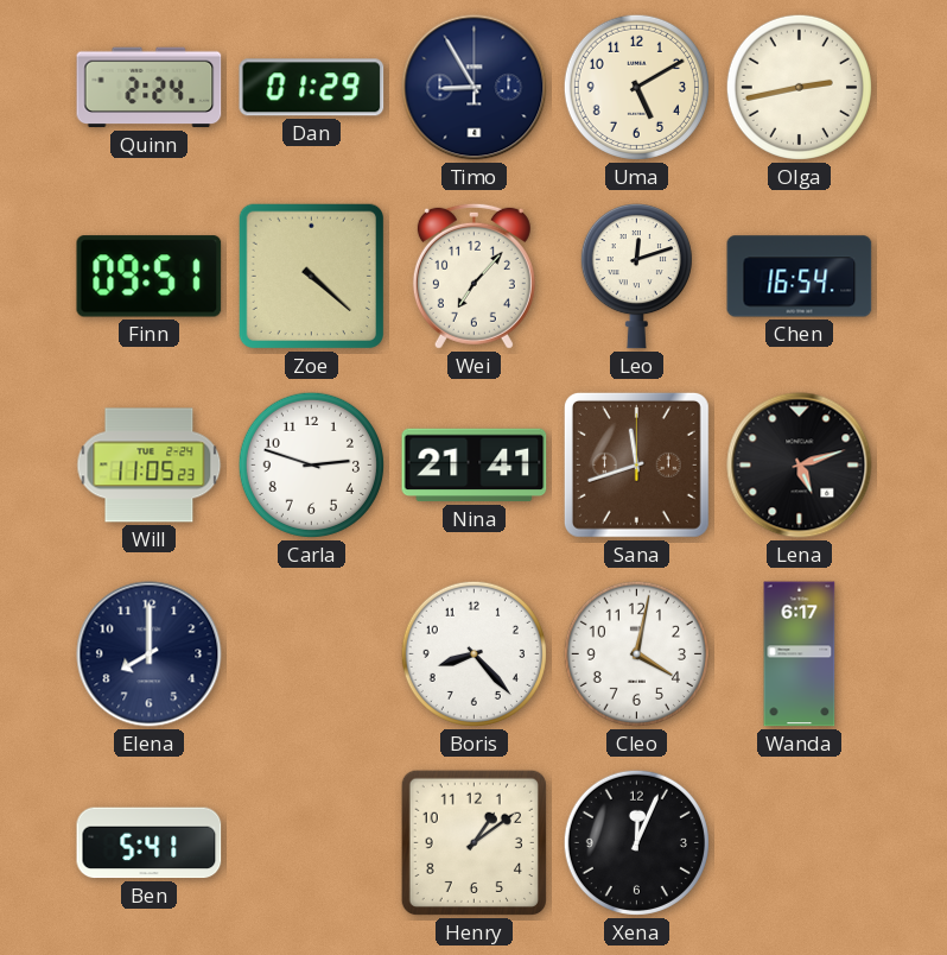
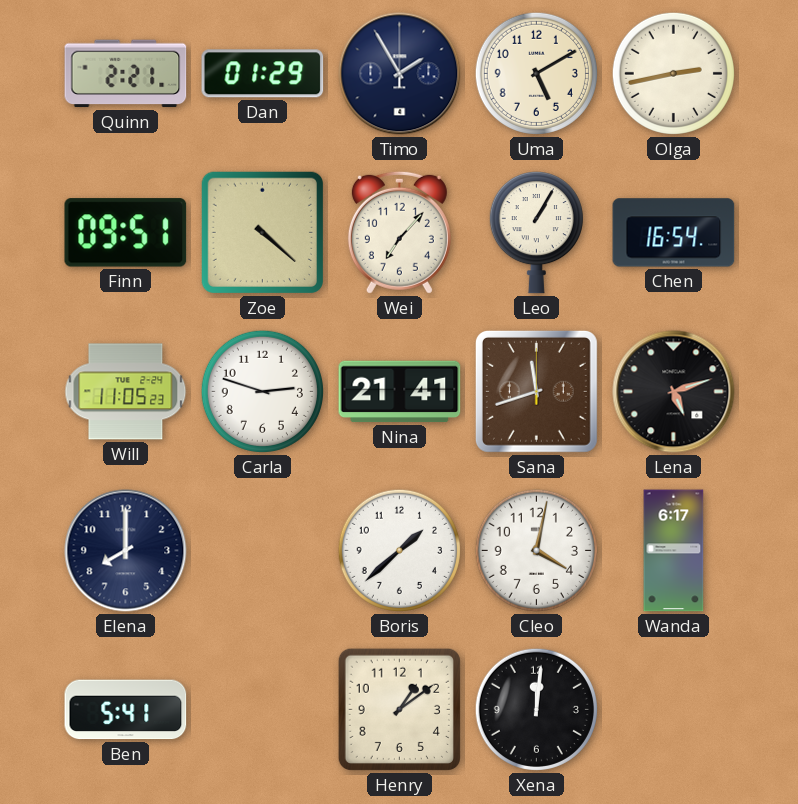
Quinn: 2:24 -> 2:21
Timo: 8:55 -> 1:55
Leo: 12:12 -> 1:05
Boris: 8:23 -> 1:38
Xena: 12:04 -> 12:01
